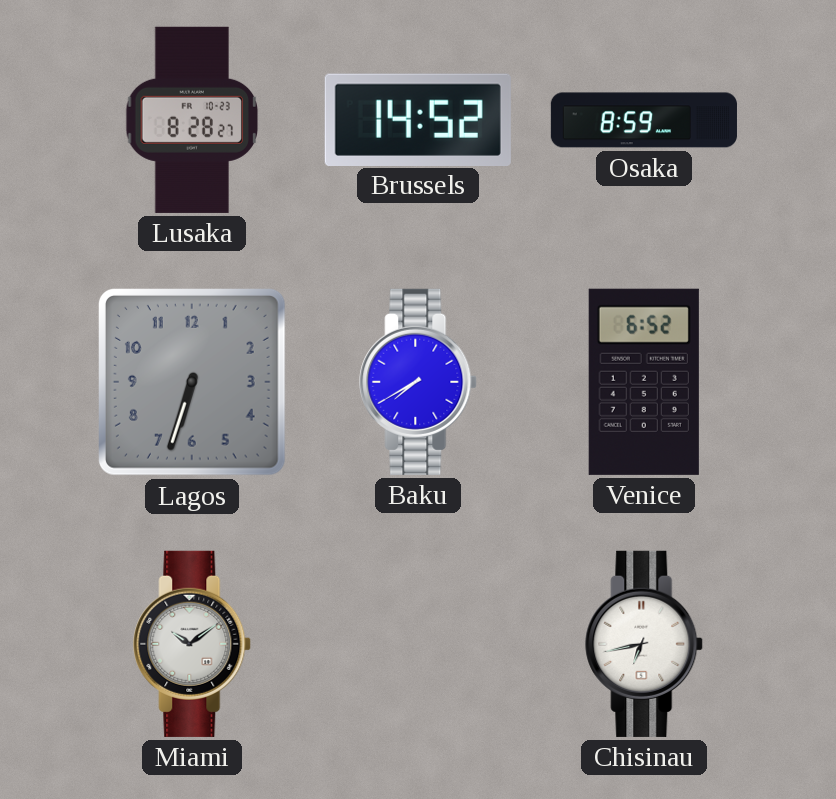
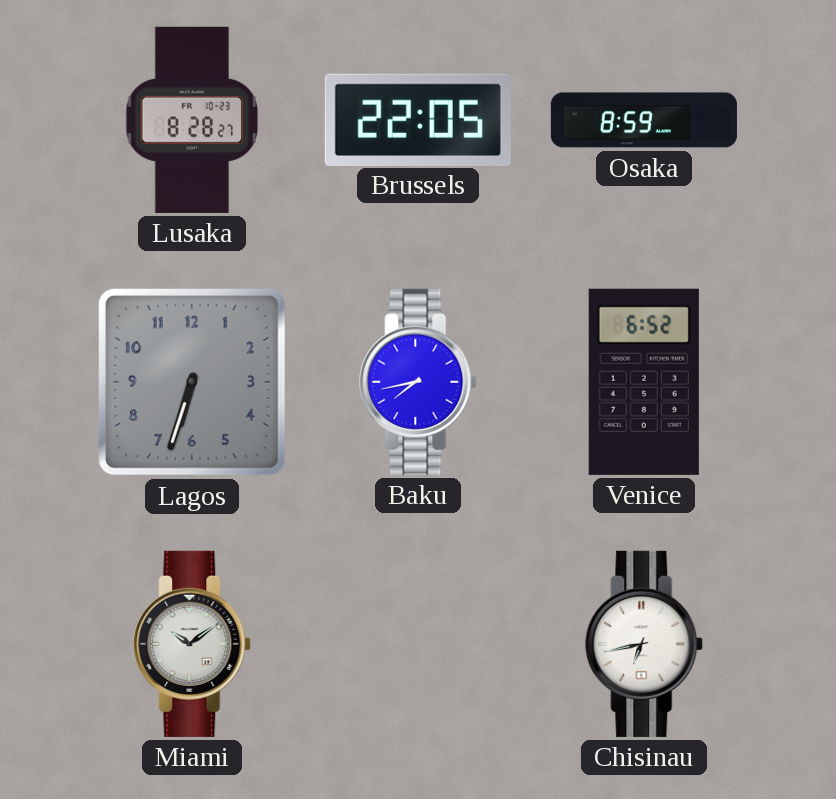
Brussels: 14:52 -> 22:05
Baku: 7:40 -> 7:43
